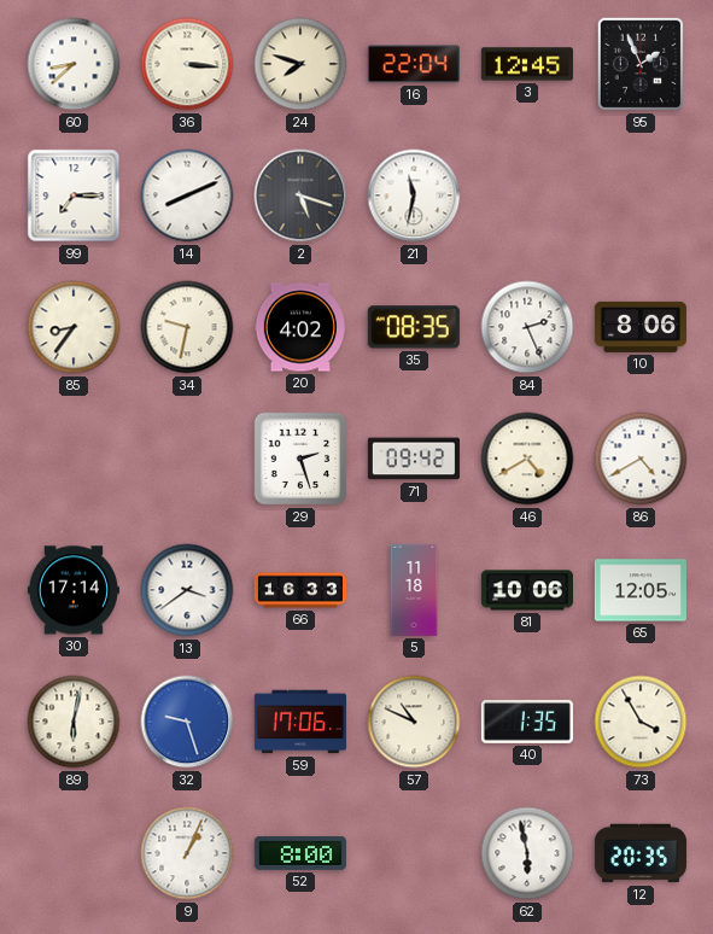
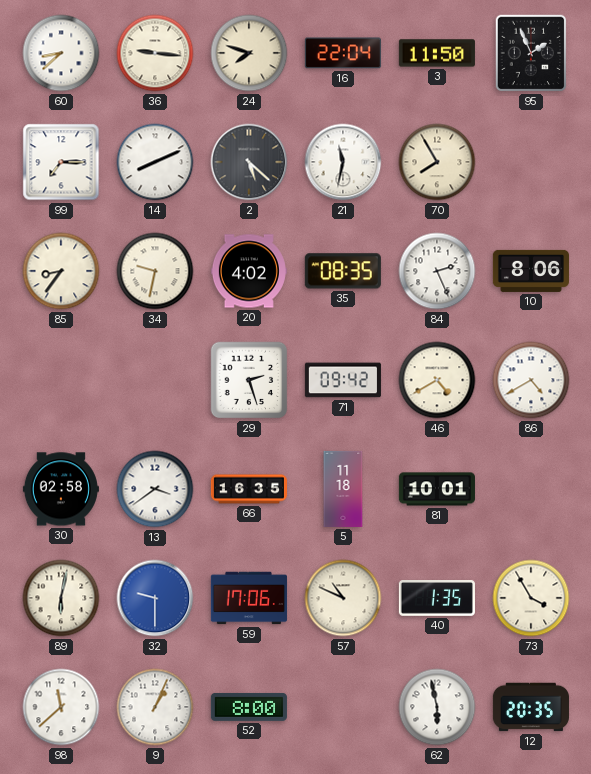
36: 3:16 -> 9:16
3: 12:45 -> 11:50
2: 5:18 -> 5:22
70: none -> 7:55
30: 17:14 -> 02:58
66: 16:33 -> 16:35
81: 10:06 -> 10:01
65: 12:05 -> none
32: 9:27 -> 9:30
98: none -> 11:38
